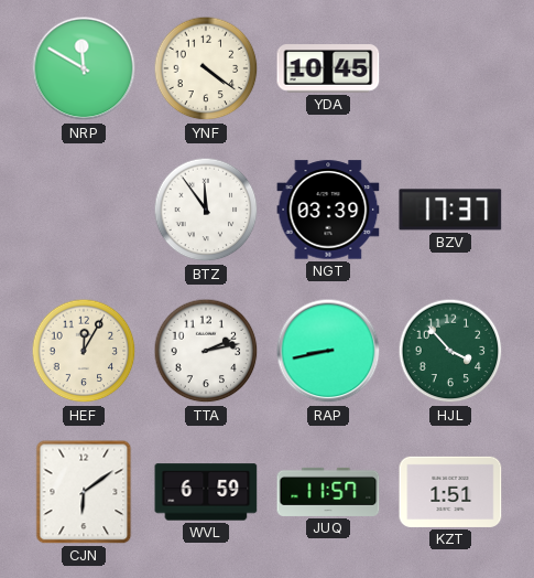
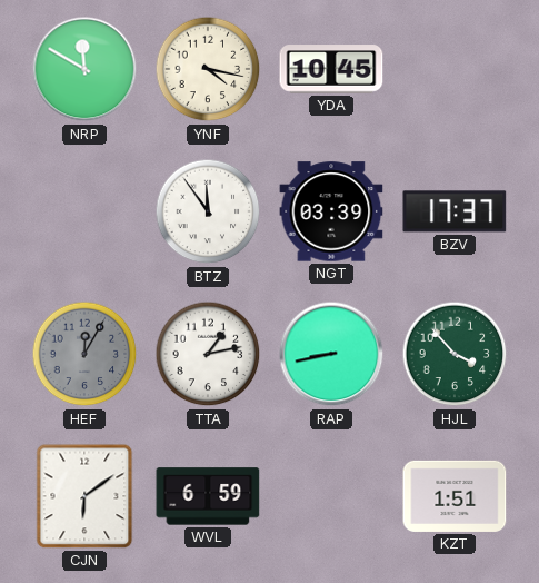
YNF: 4:21 -> 4:17
HEF dial: cream -> grey
TTA: 2:13 -> 1:13
JUQ: 11:57 -> none
